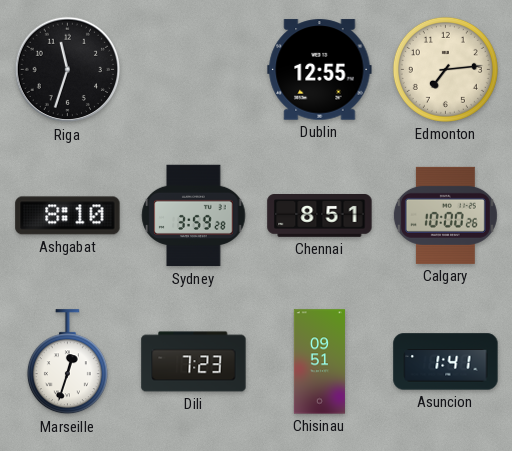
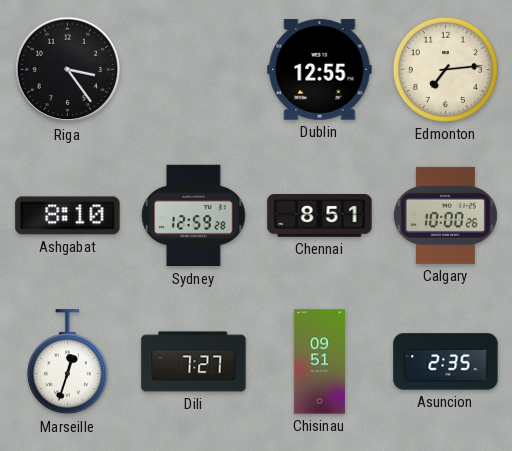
Riga: 11:33 -> 3:24
Sydney: 3:59 -> 12:59
Dili: 7:23 -> 7:27
Asuncion: 1:41 -> 2:35
